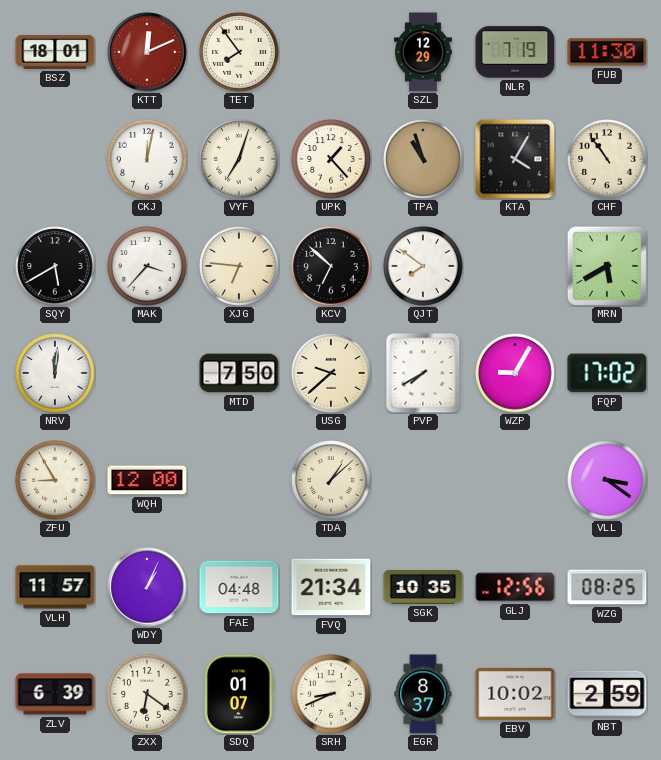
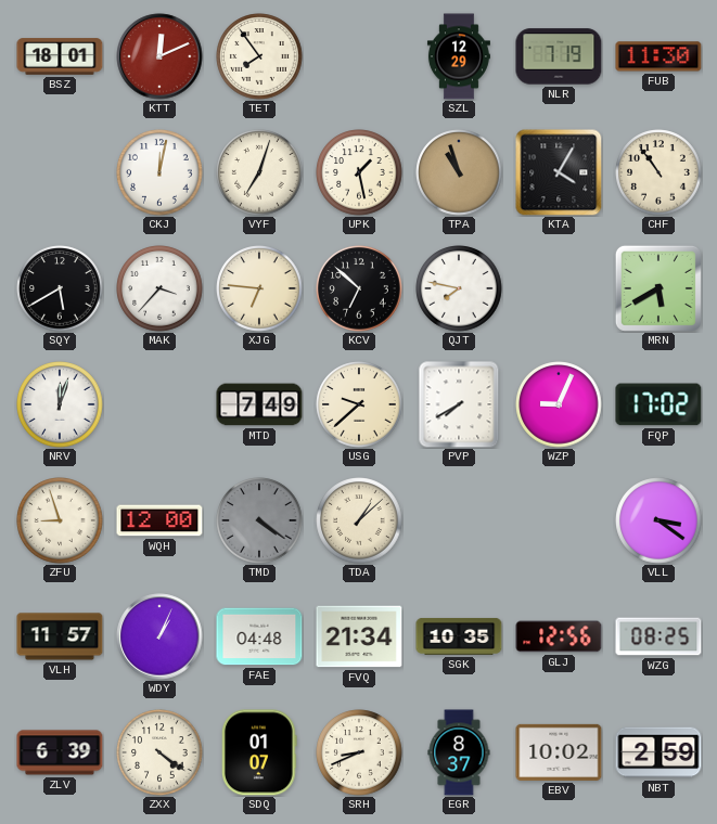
UPK: 1:23 -> 1:28
QJT: 7:51 -> 7:47
NRV: 12:01 -> 12:03
MTD: 7:50 -> 7:49
WZP: 9:05 -> 9:04
ZFU: 8:55 -> 8:57
TMD: none -> 4:21
ZXX: 6:21 -> 4:21
